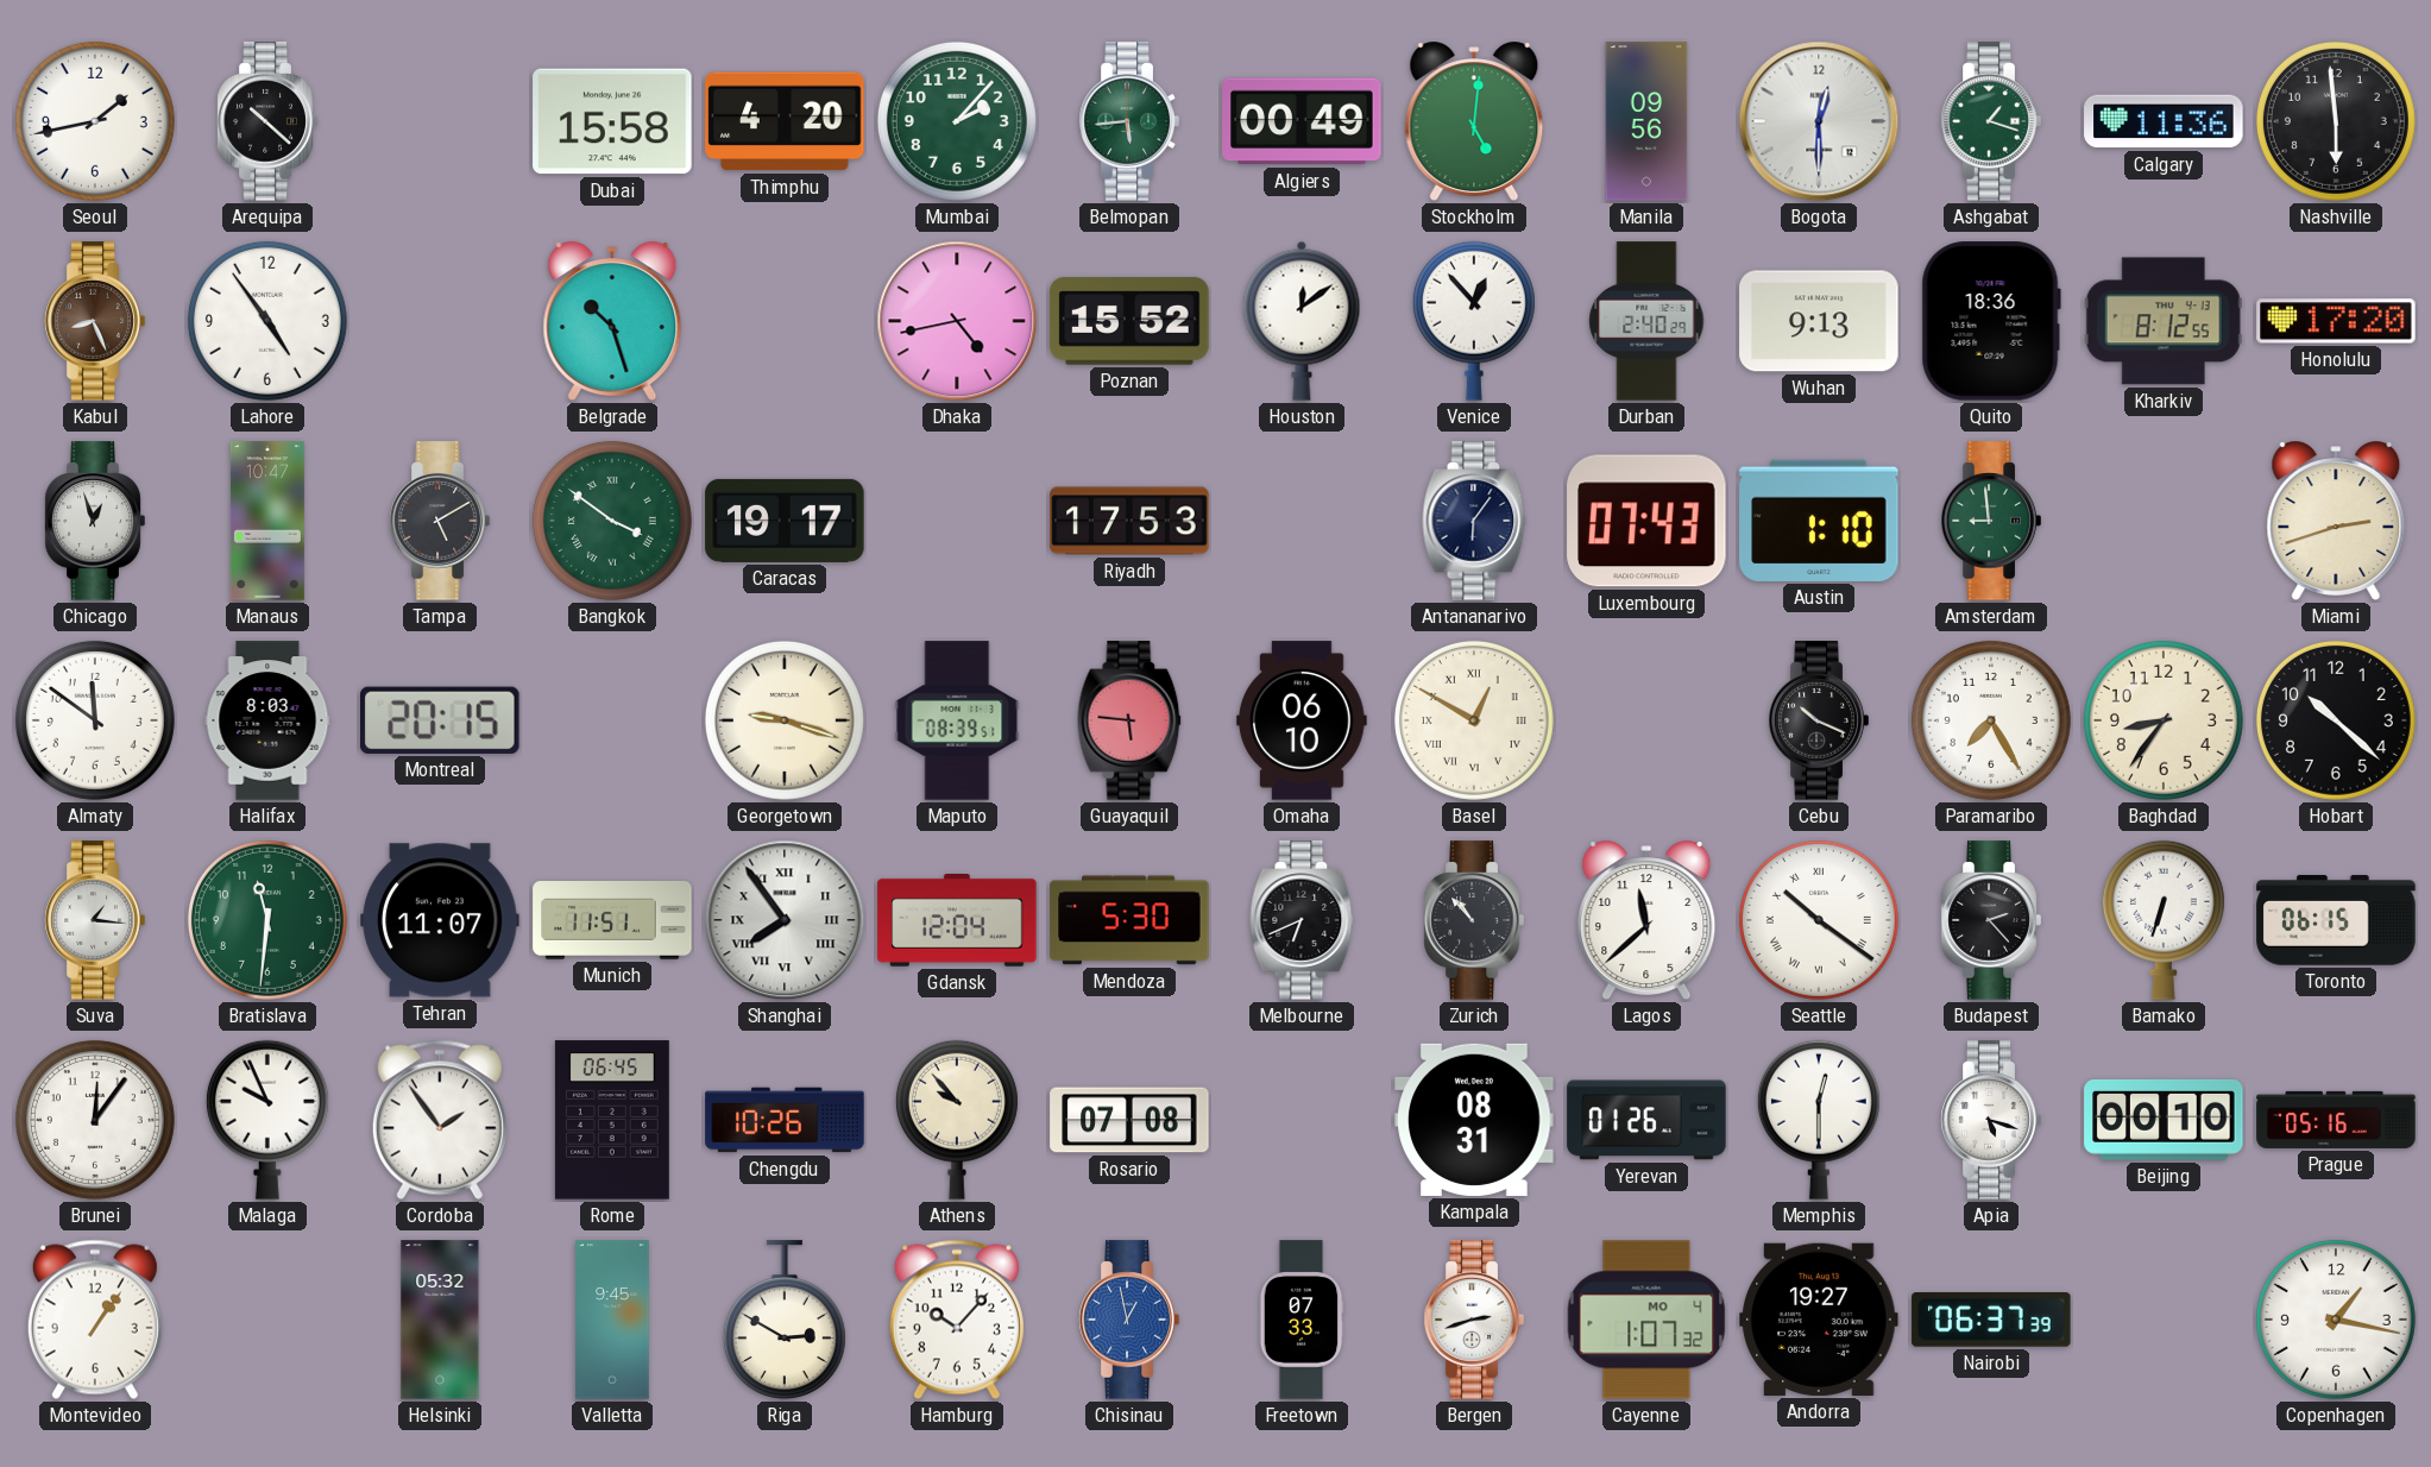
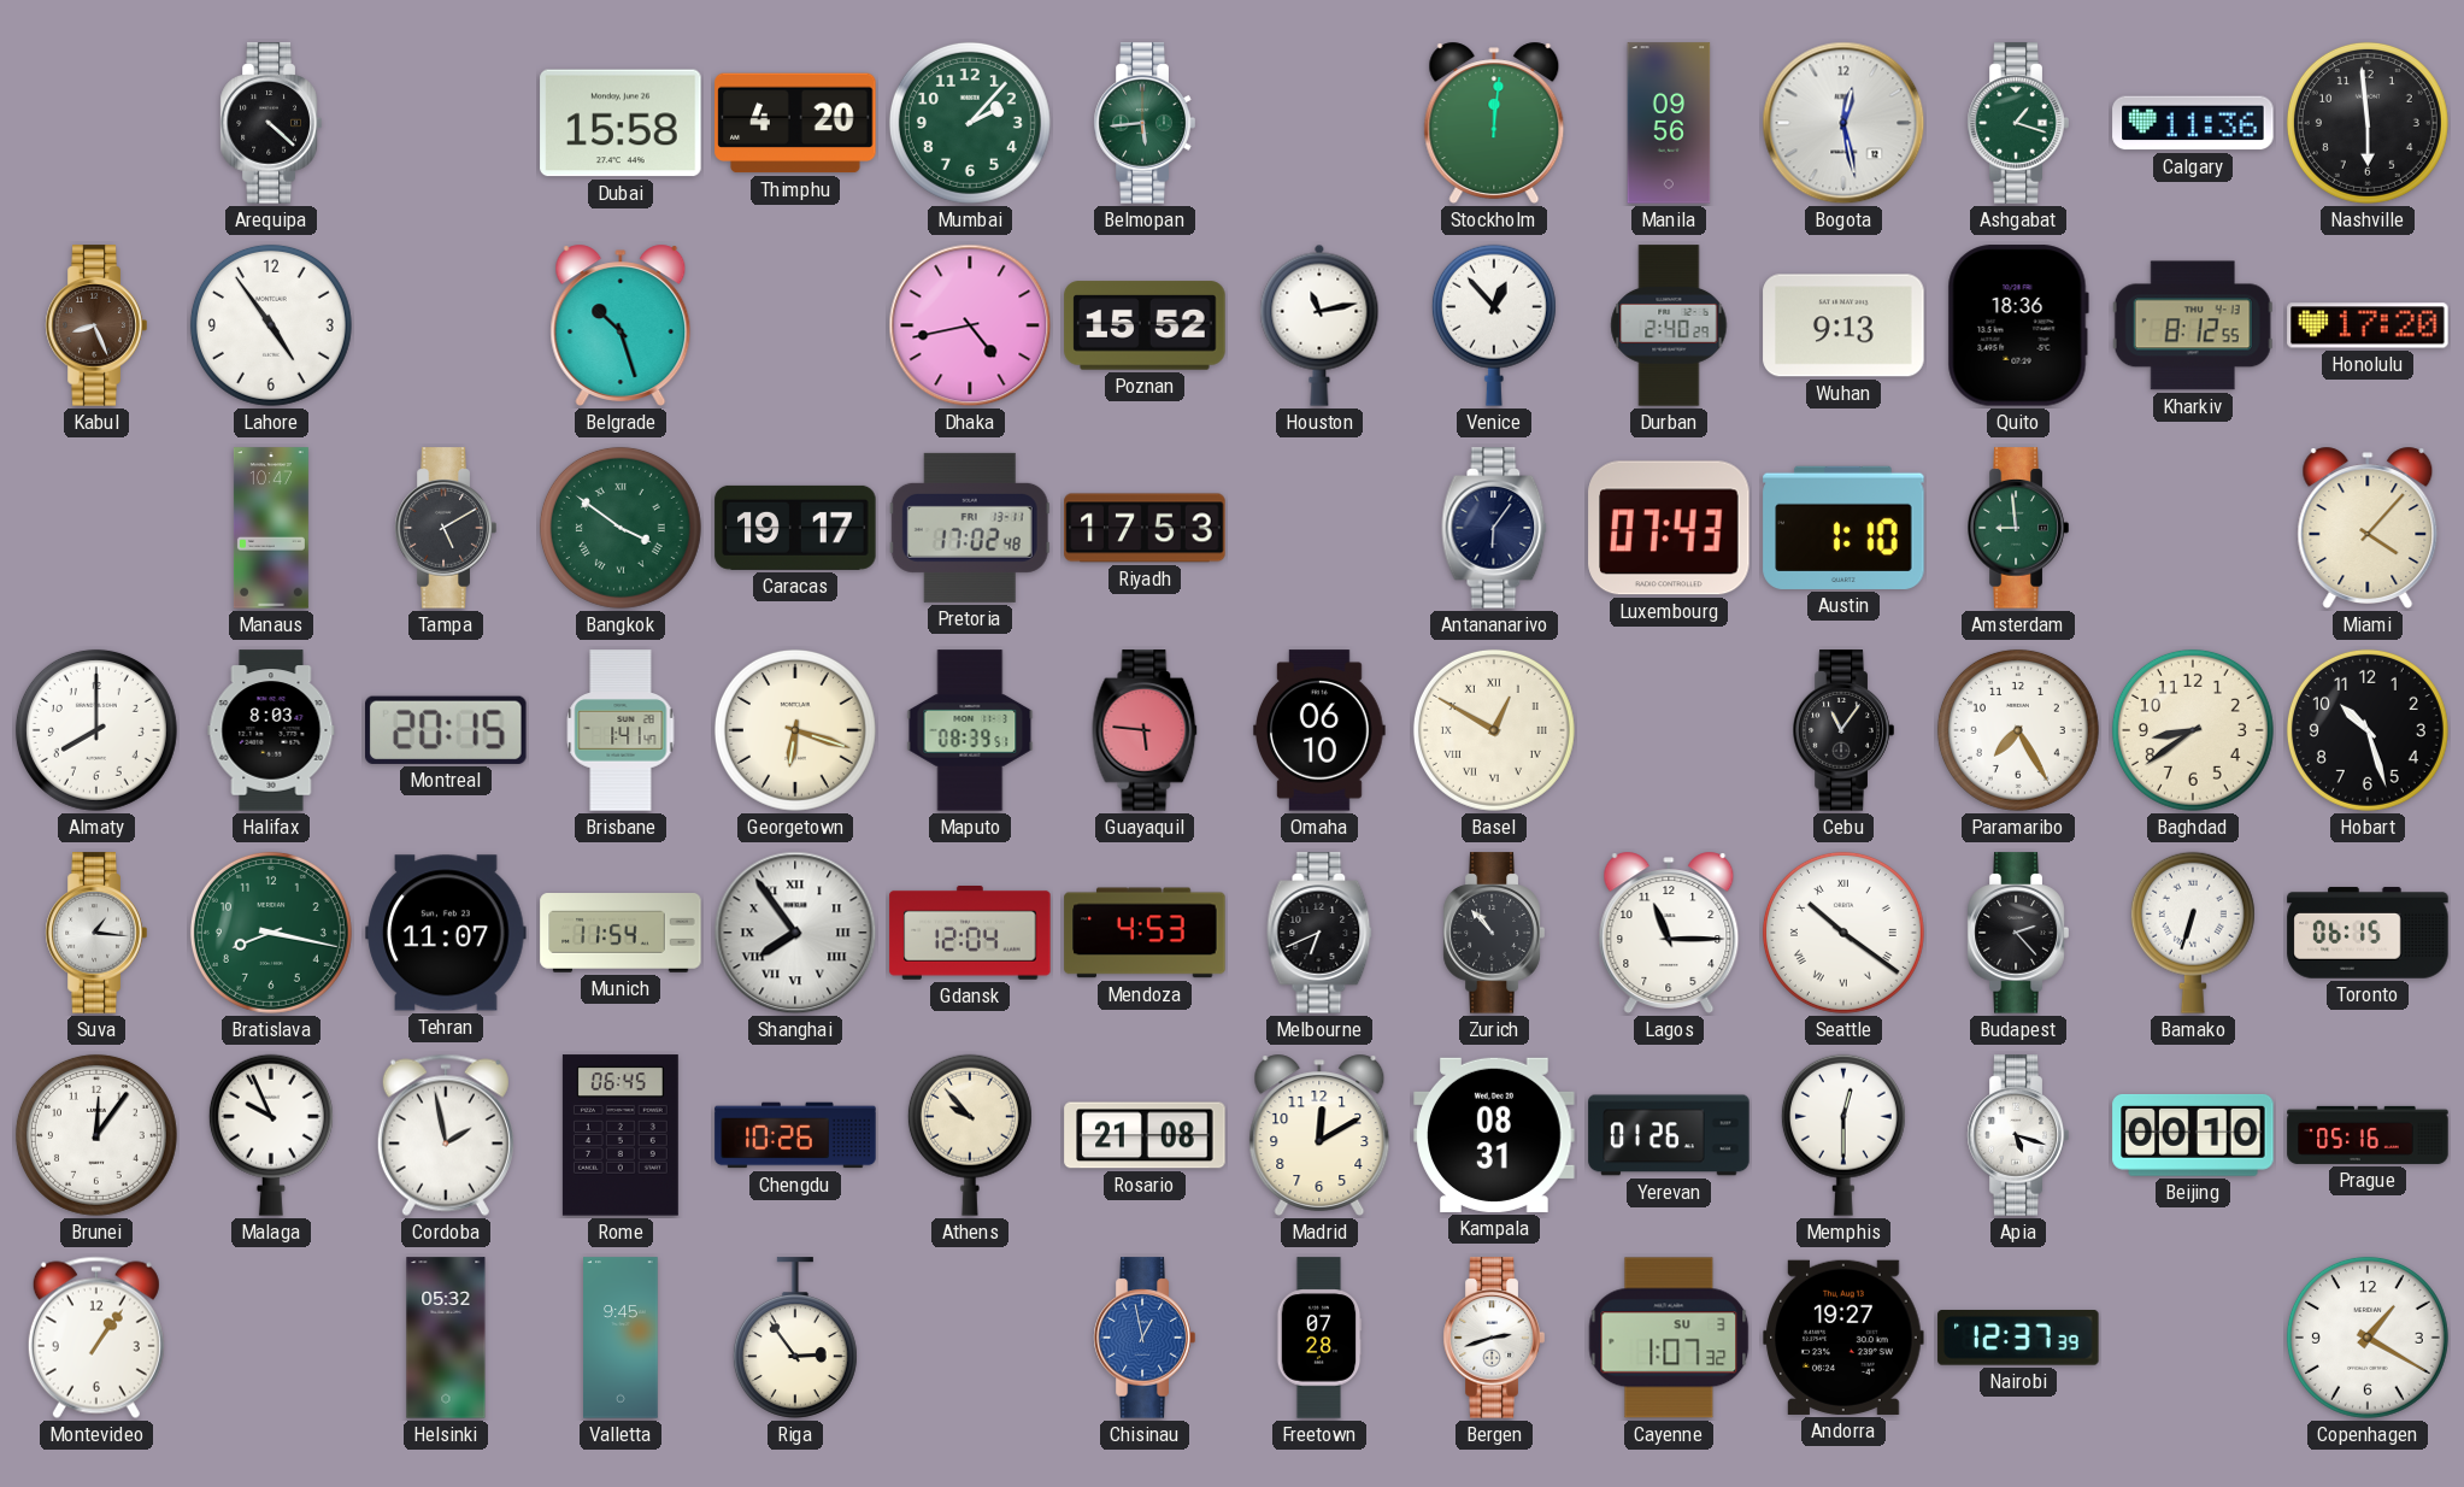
Seoul: 1:43 -> none
Arequipa: 10:22 -> 4:22
Algiers: 00:49 -> none
Stockholm: 5:01 -> 12:01
Bogota: 12:30 -> 12:28
Houston: 12:09 -> 11:13
Chicago: 12:57 -> none
Pretoria: none -> 17:02
Miami: 2:42 -> 4:07
Almaty: 11:51 -> 8:00
Brisbane: none -> 1:41
Georgetown: 9:18 -> 6:18
Cebu: 10:19 -> 11:06
Baghdad: 8:36 -> 8:39
Hobart: 10:22 -> 10:27
Bratislava: 11:31 -> 8:17
Munich: 11:51 -> 11:54
Mendoza: 5:30 -> 4:53
Lagos: 11:38 -> 11:15
Cordoba: 1:54 -> 1:58
Rosario: 07:08 -> 21:08
Madrid: none -> 12:10
Riga: 2:50 -> 2:54
Hamburg: 10:07 -> none
Freetown: 07:33 -> 07:28
Cayenne date: MO 4 -> SU 3
Nairobi: 06:37 -> 12:37
Copenhagen: 1:17 -> 1:20
